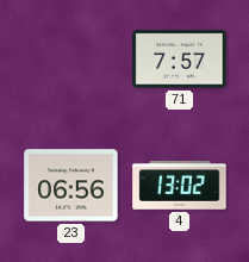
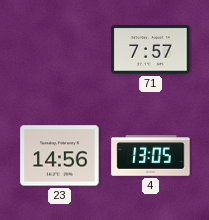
23: 06:56 -> 14:56
4: 13:02 -> 13:05
